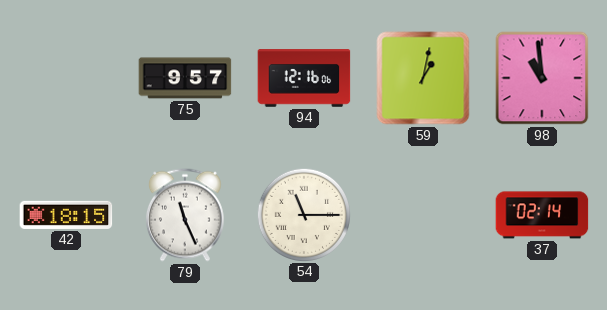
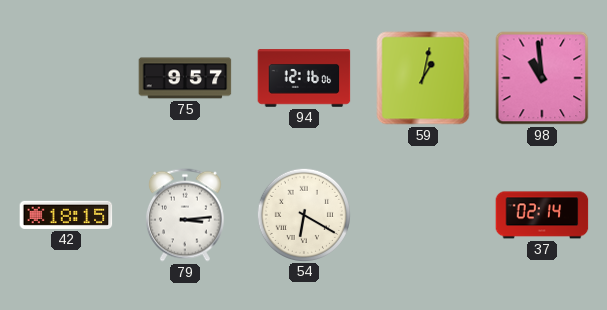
79: 11:26 -> 3:14
54: 11:15 -> 6:20
